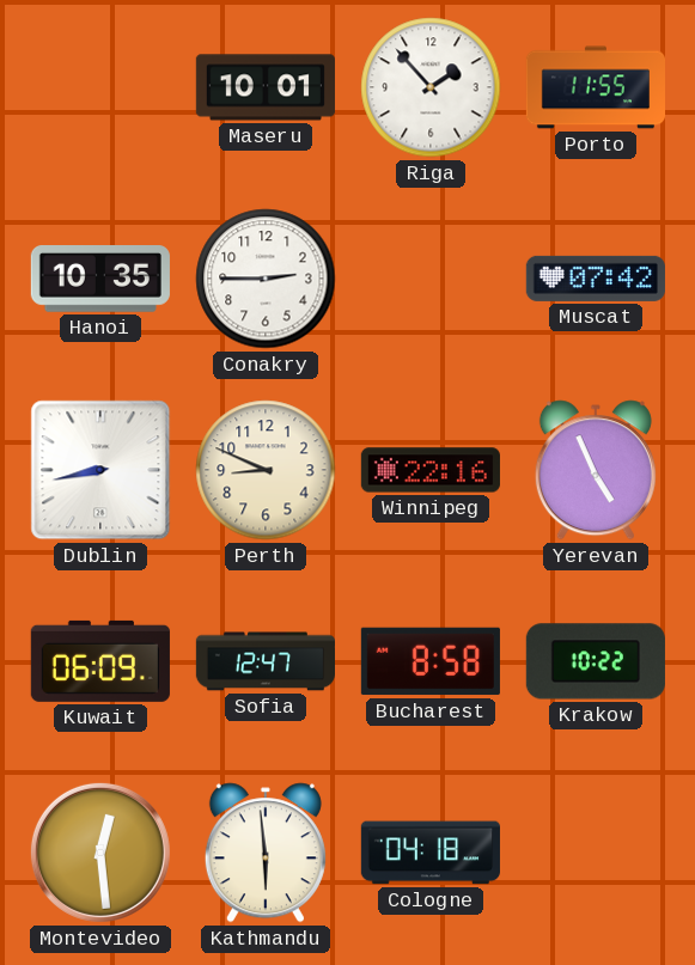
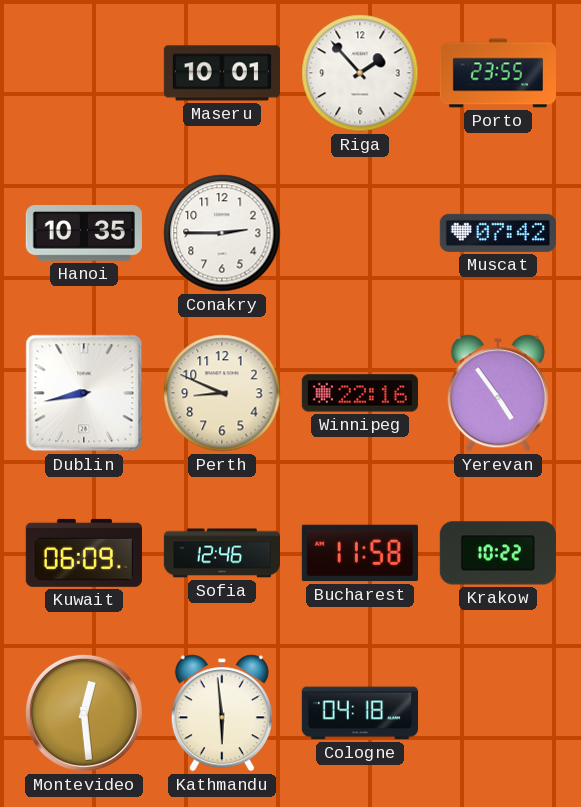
Porto: 11:55 -> 23:55
Yerevan: 4:56 -> 4:54
Sofia: 12:47 -> 12:46
Bucharest: 8:58 -> 11:58
